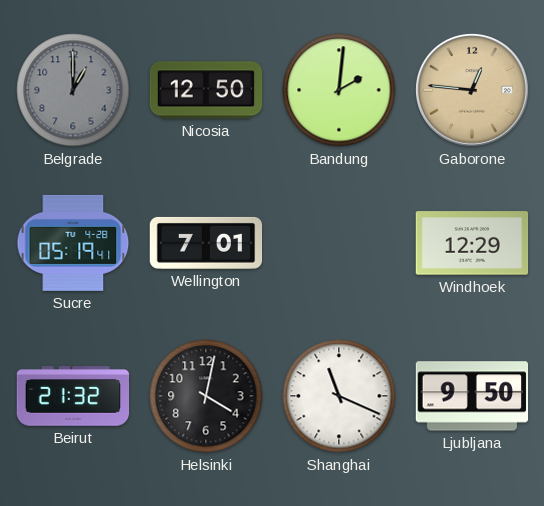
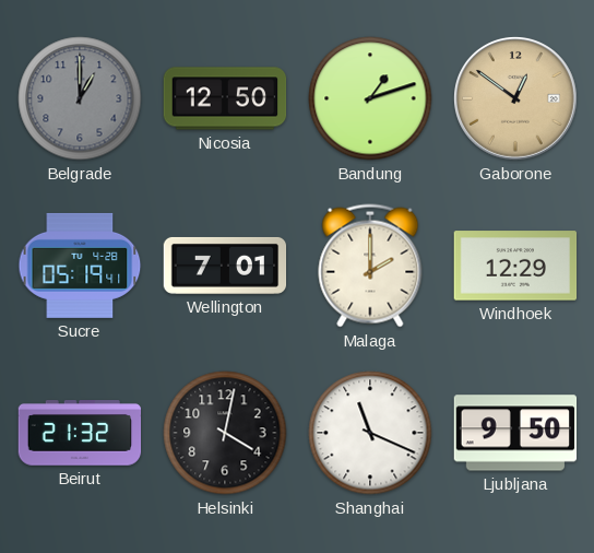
Bandung: 2:01 -> 1:12
Gaborone: 12:46 -> 12:51
Malaga: none -> 2:00
